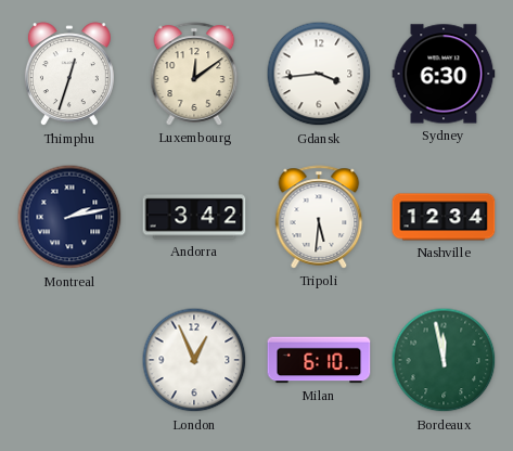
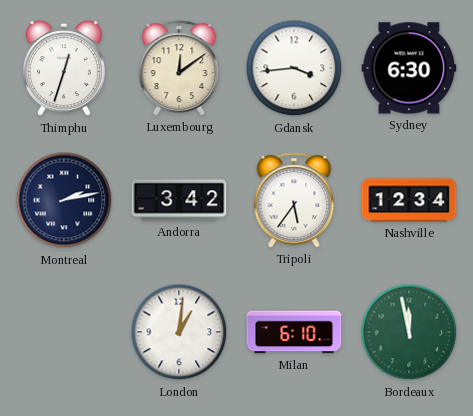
Tripoli: 5:31 -> 5:36
London: 12:56 -> 1:01
